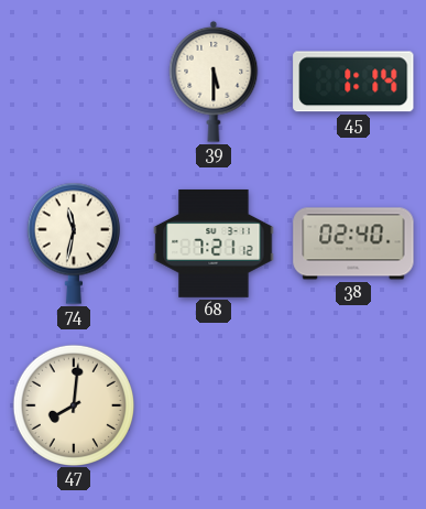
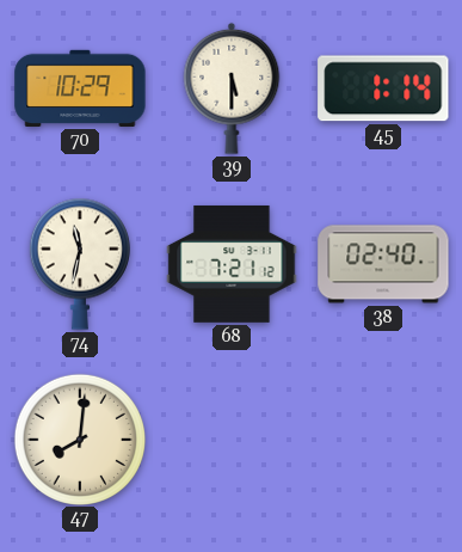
70: none -> 10:29
